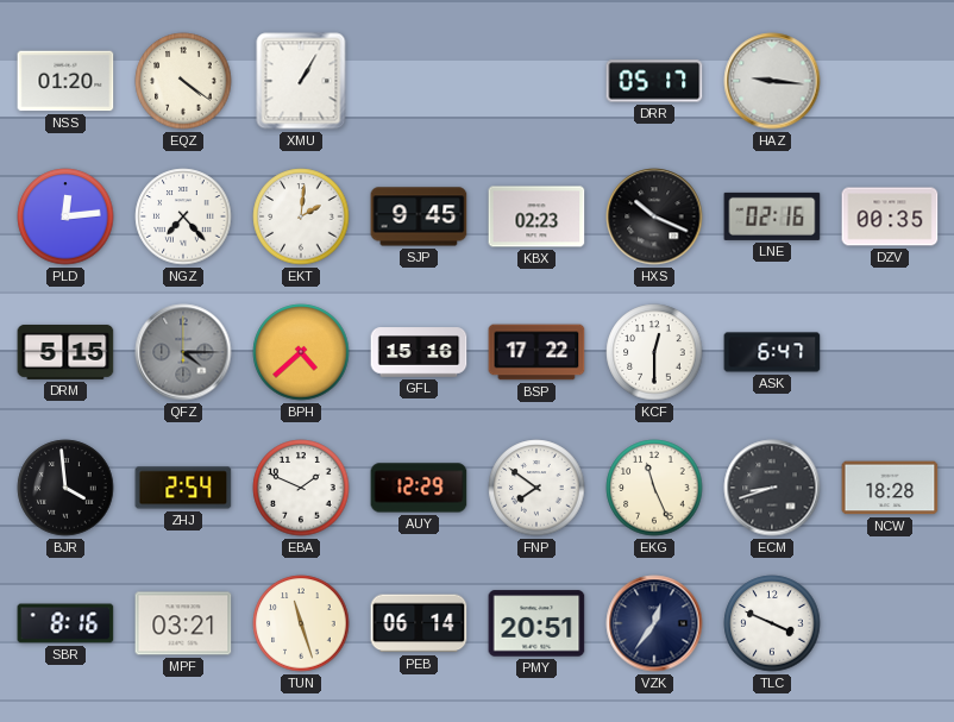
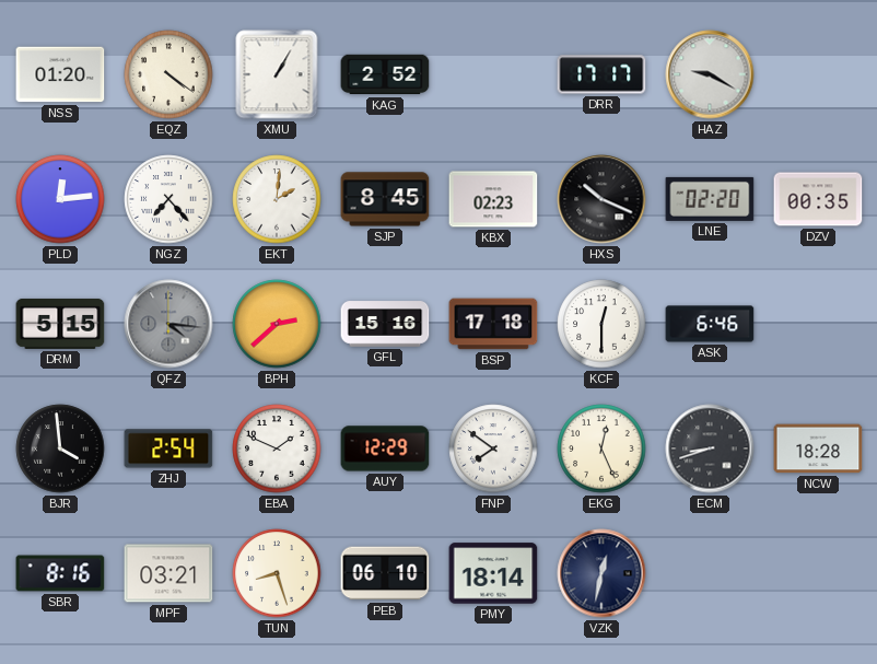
KAG: none -> 2:52
DRR: 05:17 -> 17:17
HAZ: 9:16 -> 9:20
SJP: 9:45 -> 8:45
LNE: 02:16 -> 02:20
QFZ: 4:15 -> 4:16
BPH: 4:38 -> 2:38
BSP: 17:22 -> 17:18
ASK: 6:47 -> 6:46
EKG: 11:26 -> 12:26
TUN: 11:27 -> 8:27
PEB: 06:14 -> 06:10
PMY: 20:51 -> 18:14
VZK: 12:36 -> 12:32
TLC: 3:49 -> none
